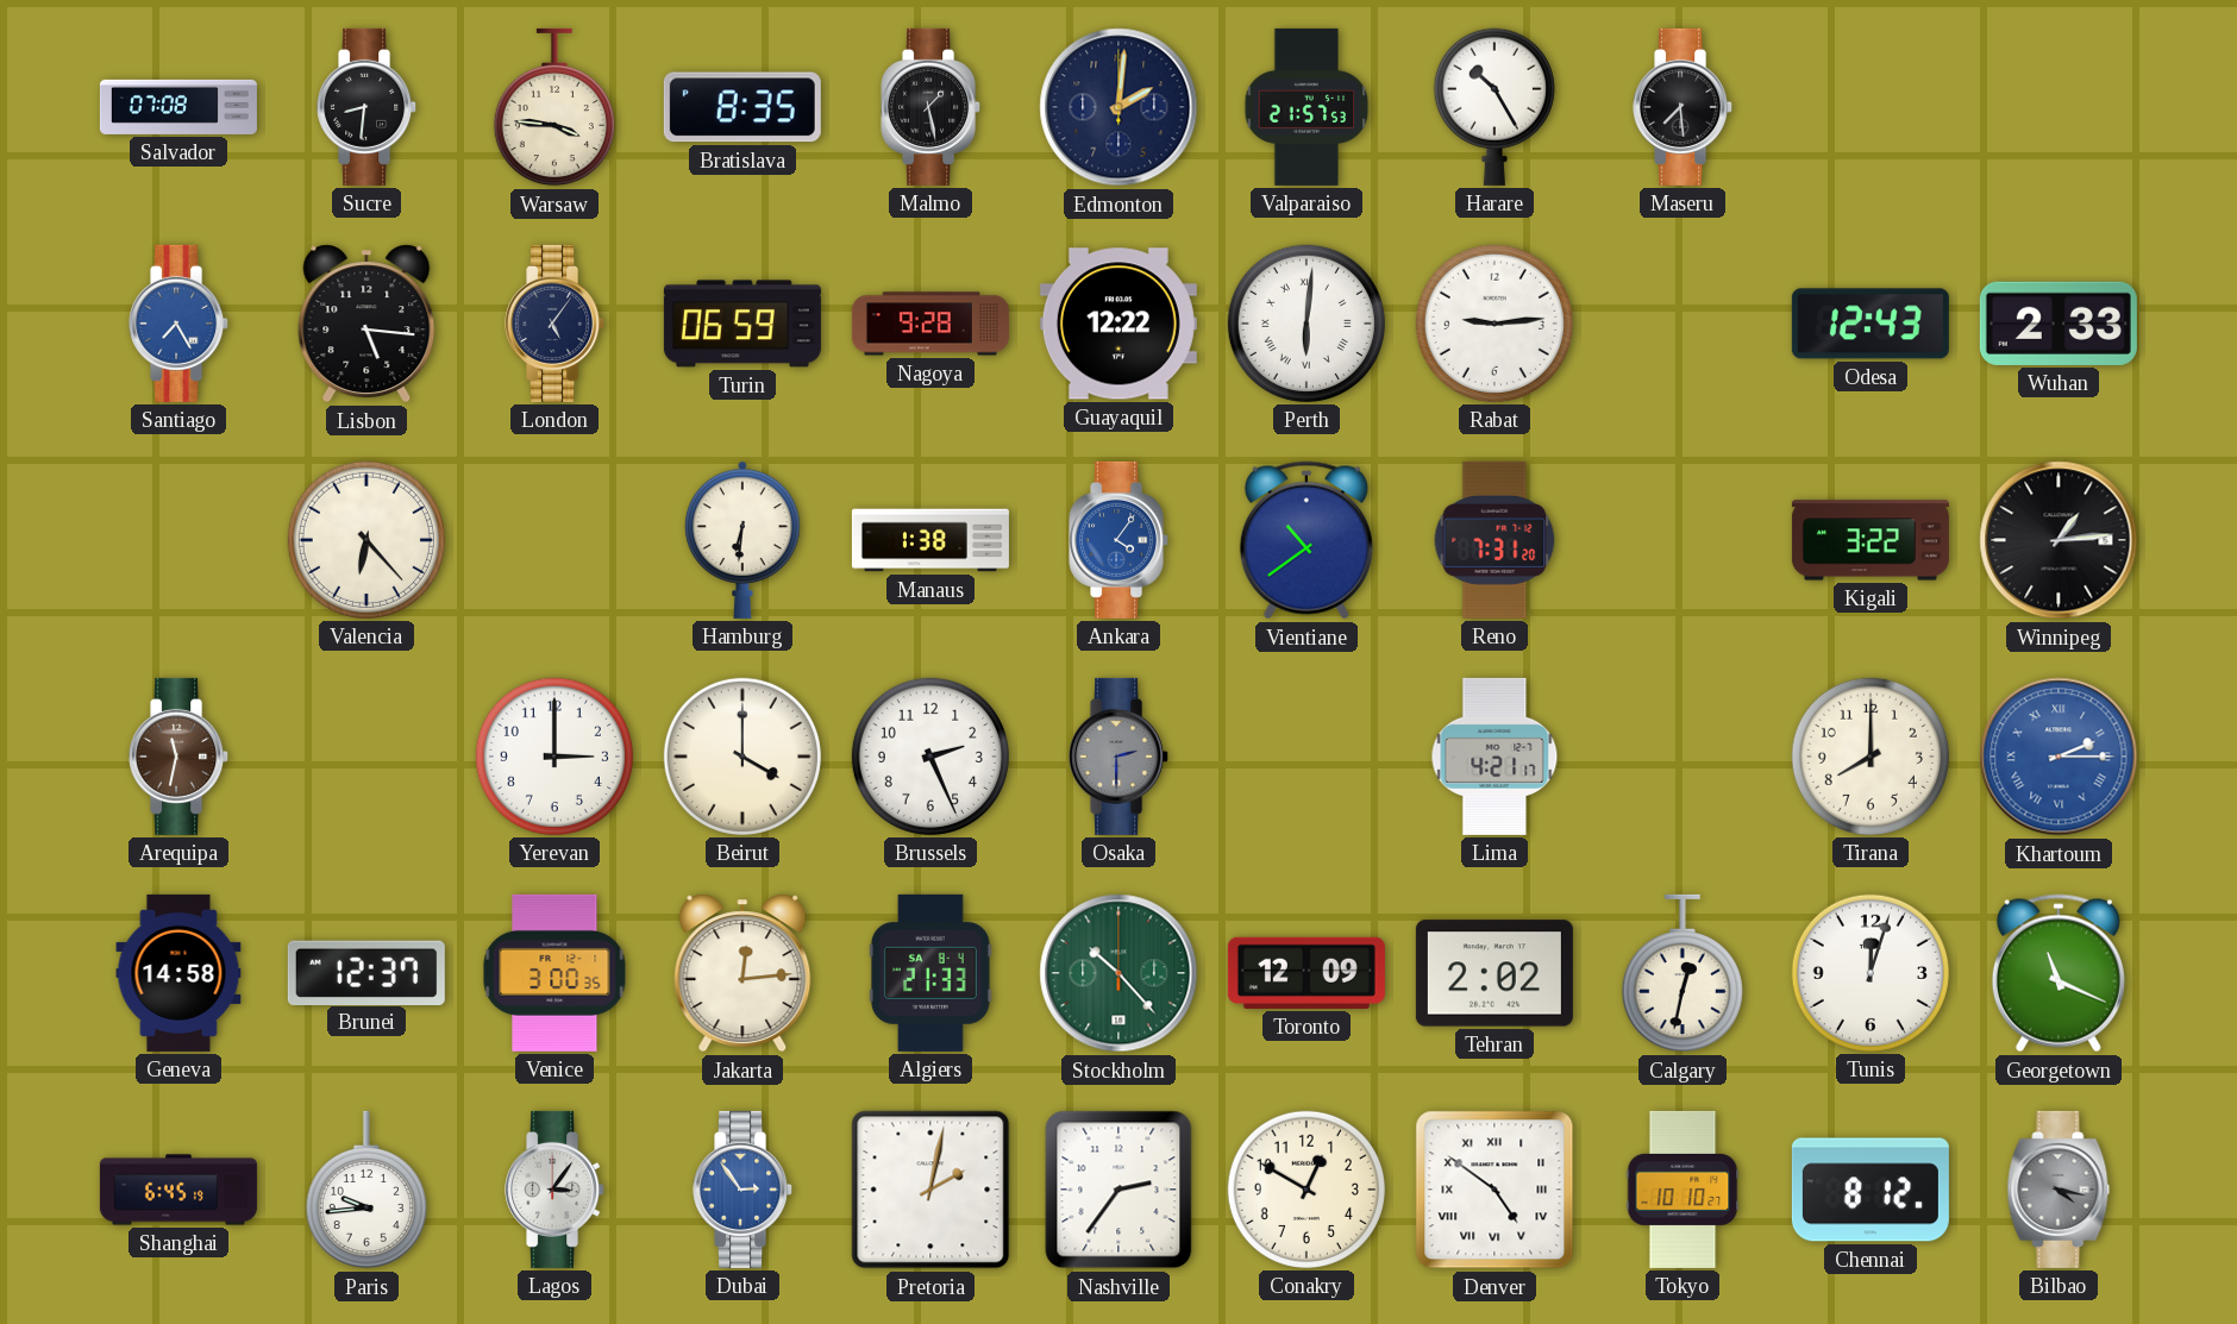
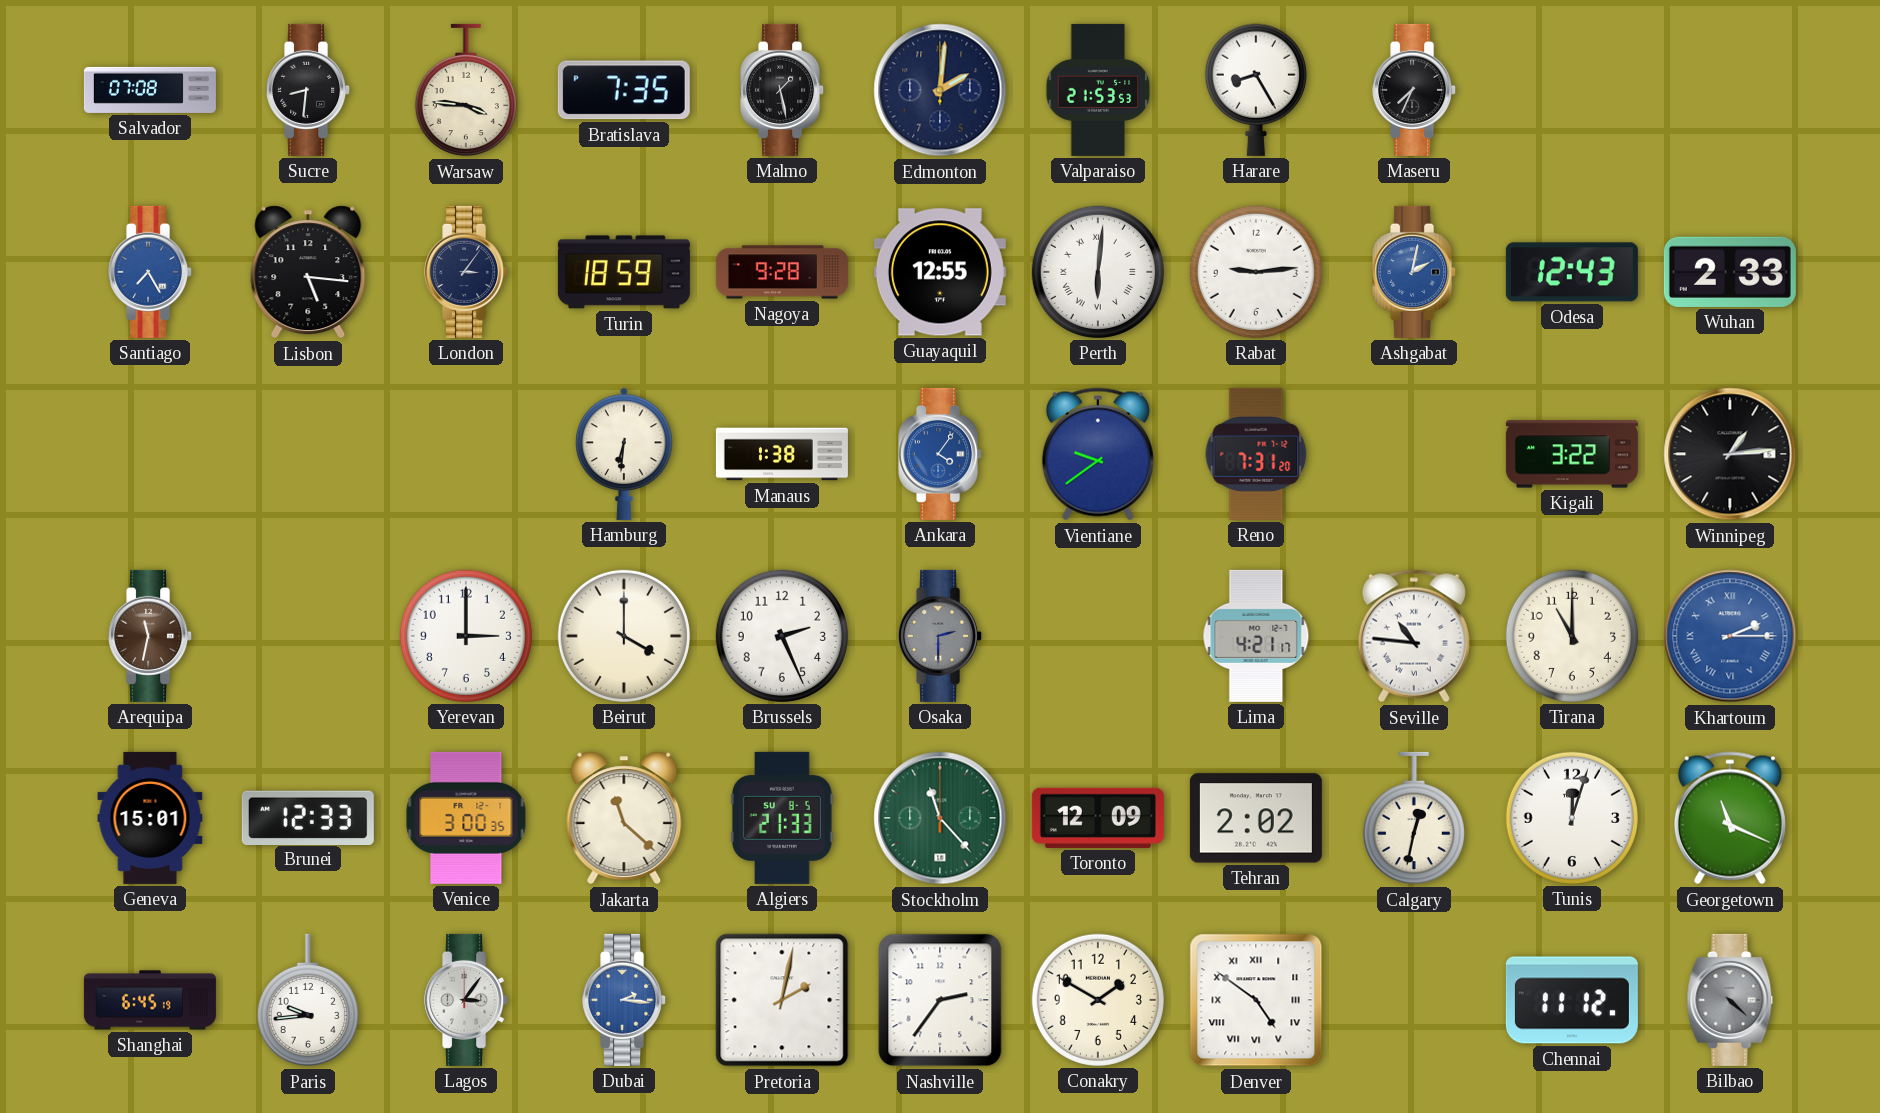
Bratislava: 8:35 -> 7:35
Valparaiso: 21:57 -> 21:53
Harare: 10:25 -> 8:25
Maseru: 7:29 -> 7:34
London: 5:06 -> 3:06
Turin: 06:59 -> 18:59
Guayaquil: 12:22 -> 12:55
Ashgabat: none -> 2:02
Valencia: 6:23 -> none
Vientiane: 10:39 -> 9:39
Seville: none -> 10:46
Tirana: 8:00 -> 11:00
Geneva: 14:58 -> 15:01
Brunei: 12:37 -> 12:33
Jakarta: 12:14 -> 11:22
Algiers date: SA 8-4 -> SU 8-5
Stockholm: 10:23 -> 11:23
Dubai: 2:54 -> 2:16
Conakry: 12:50 -> 1:50
Tokyo: 10:10 -> none
Chennai: 8:12 -> 11:12
Bilbao: 4:17 -> 4:22
